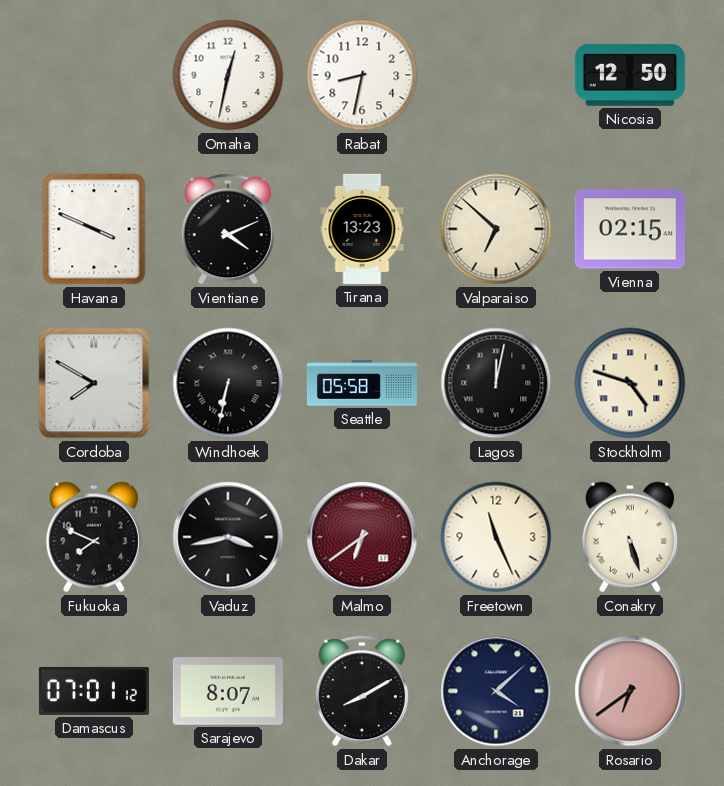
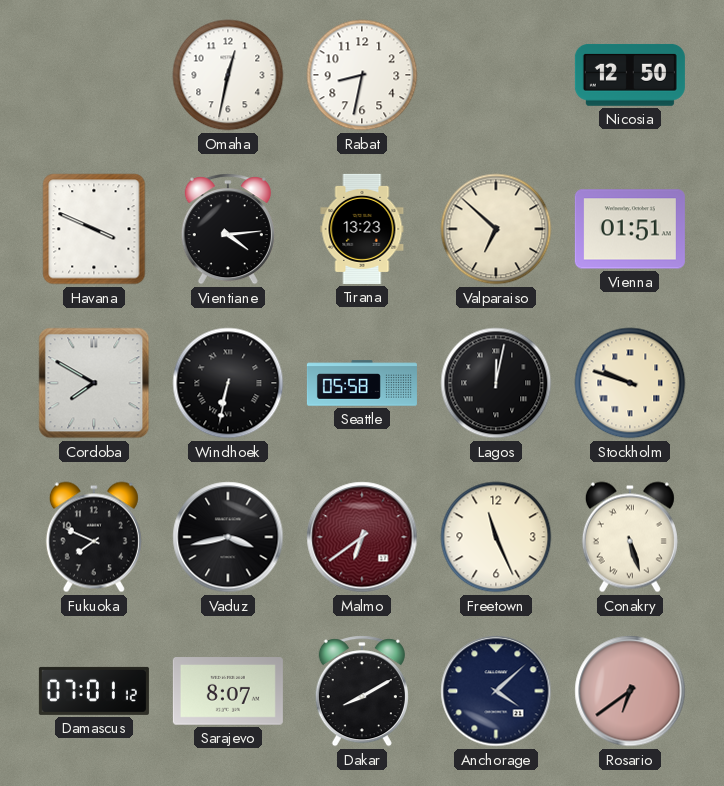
Vientiane: 4:11 -> 4:14
Vienna: 02:15 -> 01:51
Stockholm: 4:48 -> 9:48
